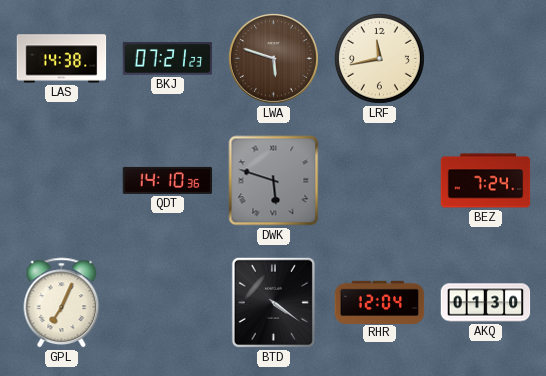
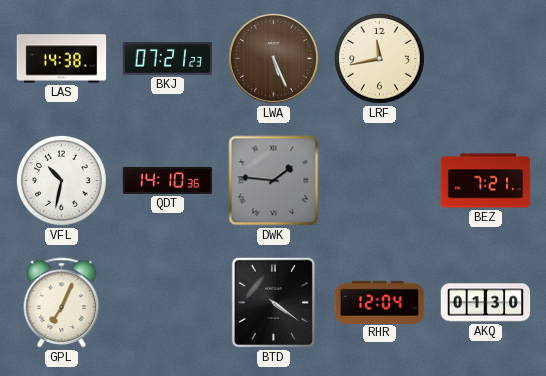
LWA: 5:48 -> 5:26
VFL: none -> 10:32
DWK: 5:48 -> 1:46
BEZ: 7:24 -> 7:21
